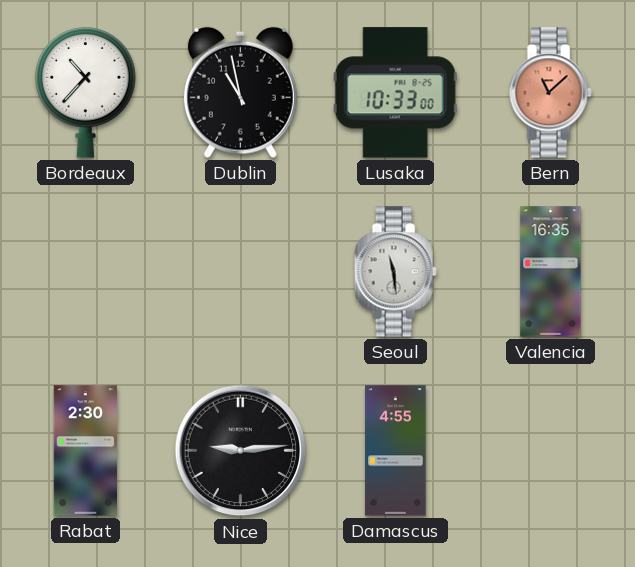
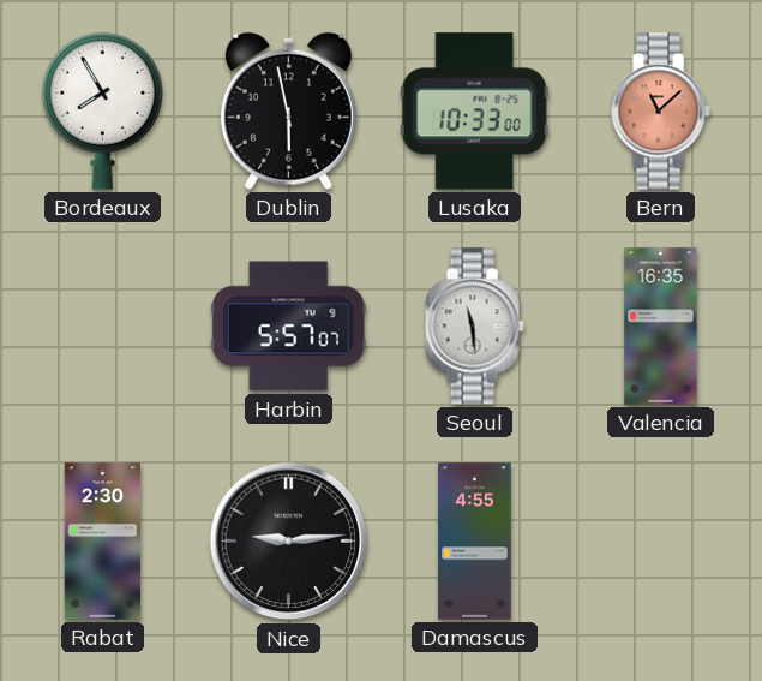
Bordeaux: 10:37 -> 7:55
Dublin: 10:58 -> 5:58
Harbin: none -> 5:57
